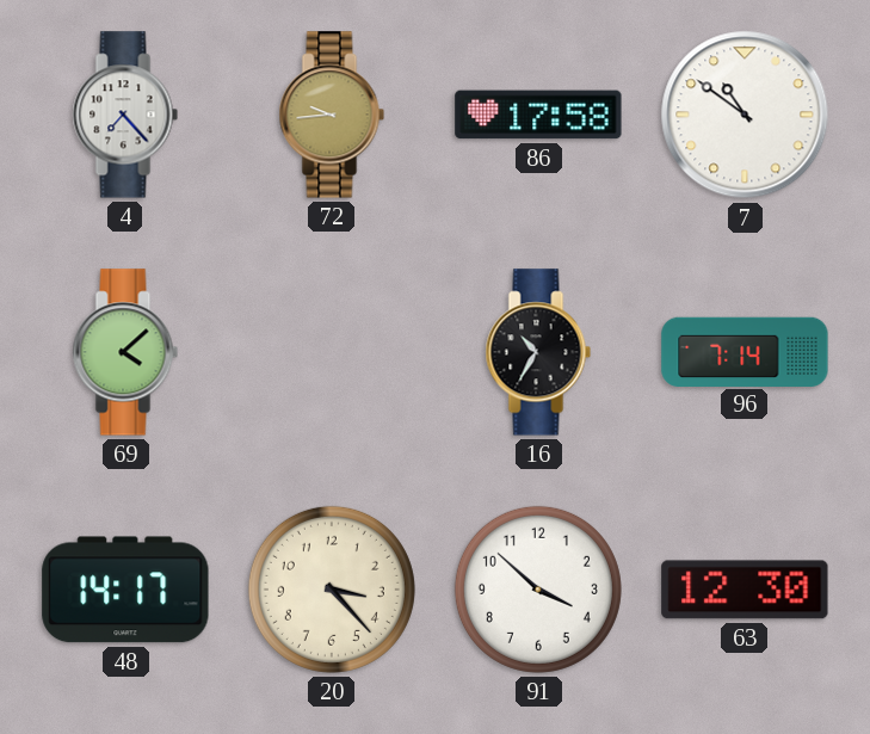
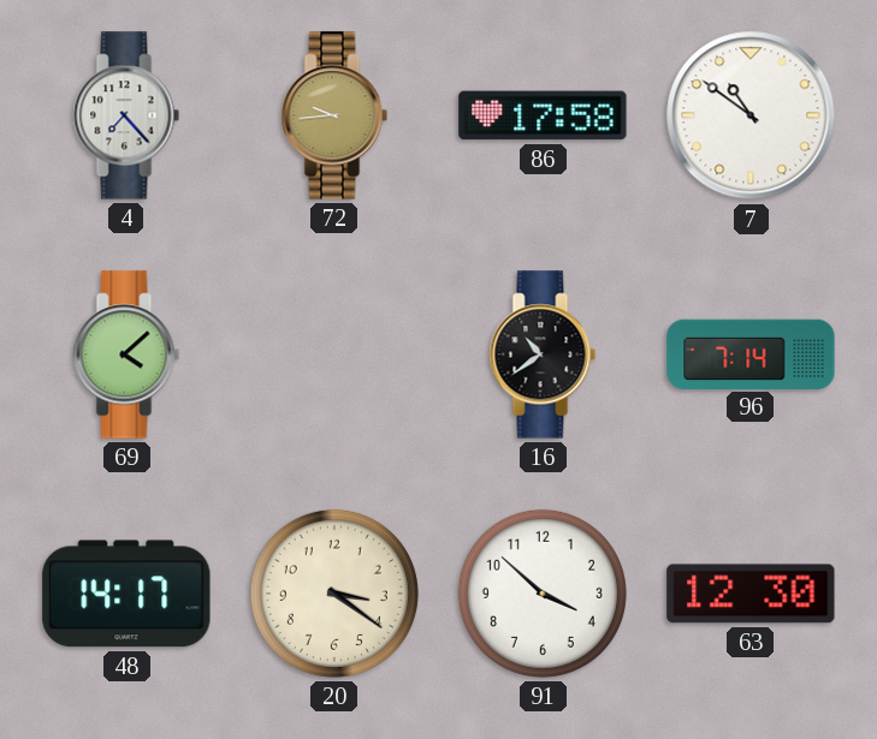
16: 10:35 -> 10:39
20: 3:23 -> 3:21
